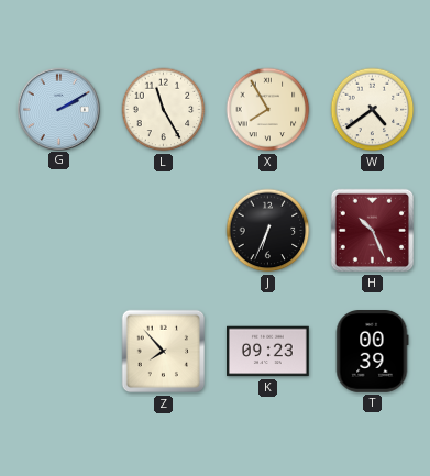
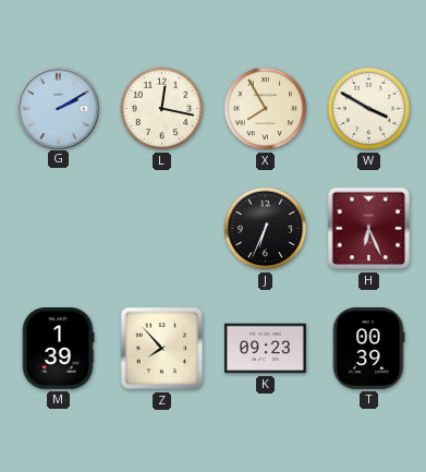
L: 11:25 -> 12:17
W: 4:39 -> 3:50
H: 10:26 -> 6:26
M: none -> 1:39
